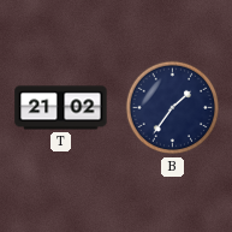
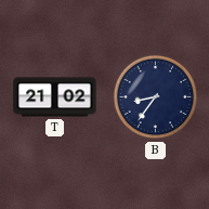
B: 1:36 -> 8:36
